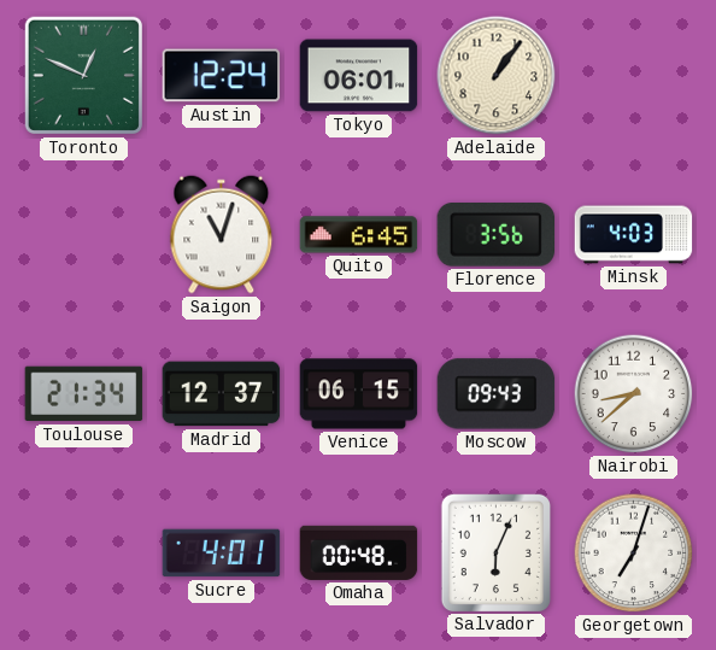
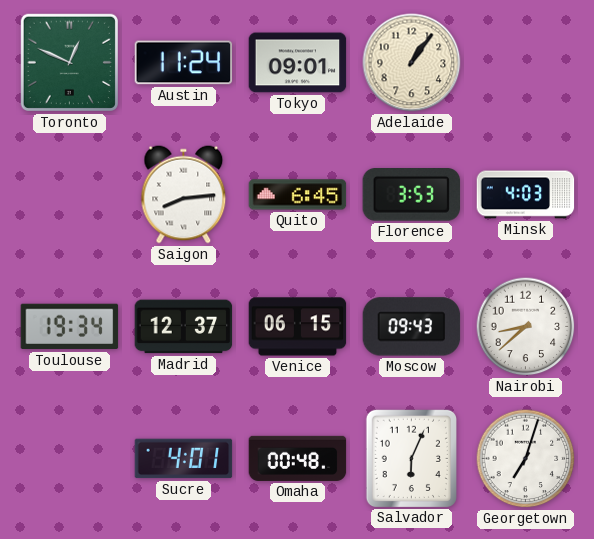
Austin: 12:24 -> 11:24
Tokyo: 06:01 -> 09:01
Saigon: 11:03 -> 8:14
Florence: 3:56 -> 3:53
Toulouse: 21:34 -> 19:34
